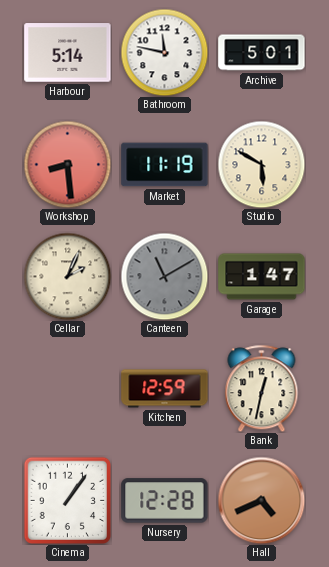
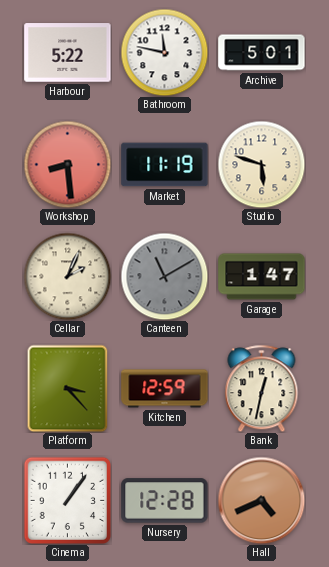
Harbour: 5:14 -> 5:22
Studio: 5:50 -> 5:48
Platform: none -> 3:23
